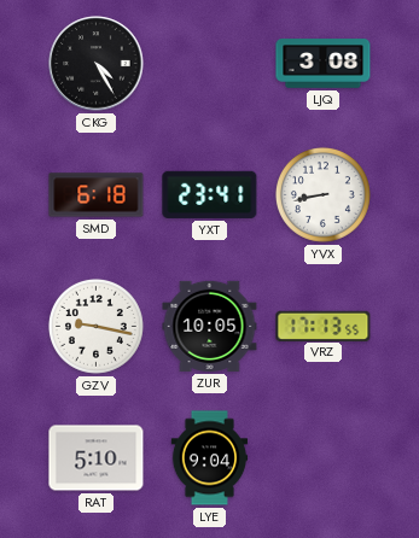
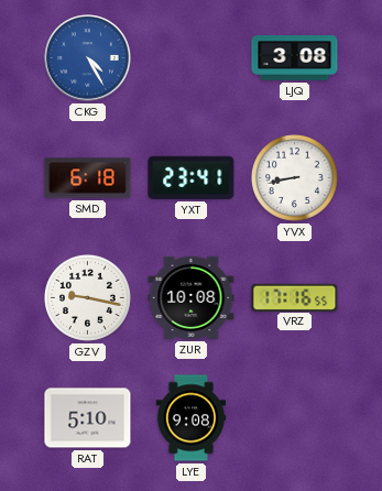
CKG dial: black -> blue
ZUR: 10:05 -> 10:08
VRZ: 17:13 -> 17:16
LYE: 9:04 -> 9:08
